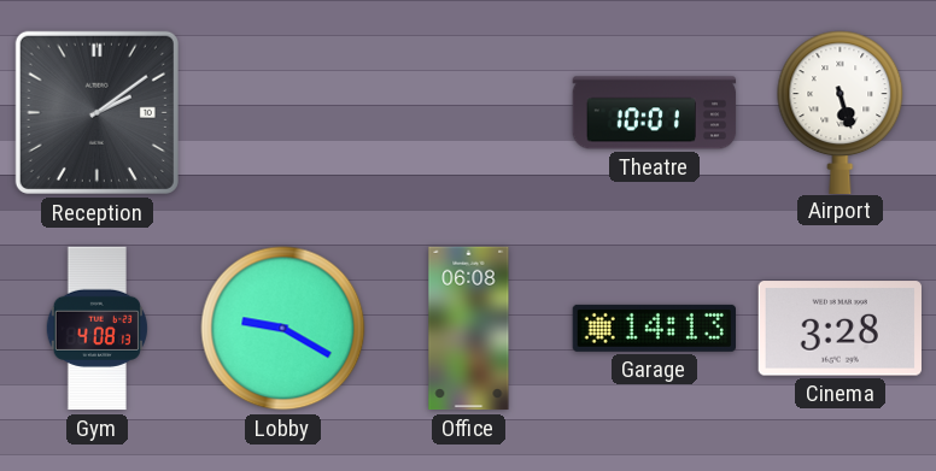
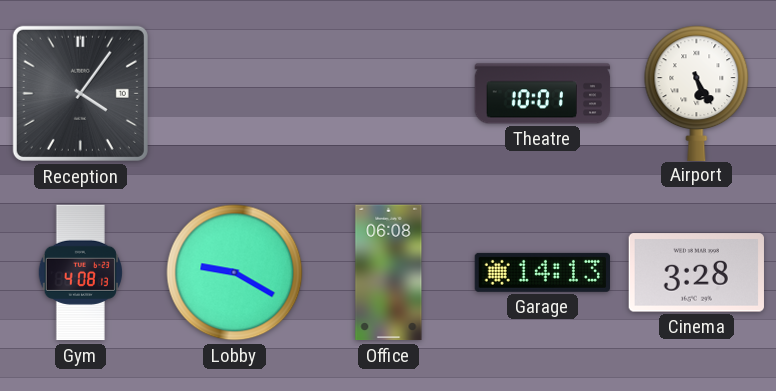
Reception: 2:09 -> 4:06
Airport: 5:27 -> 5:25
